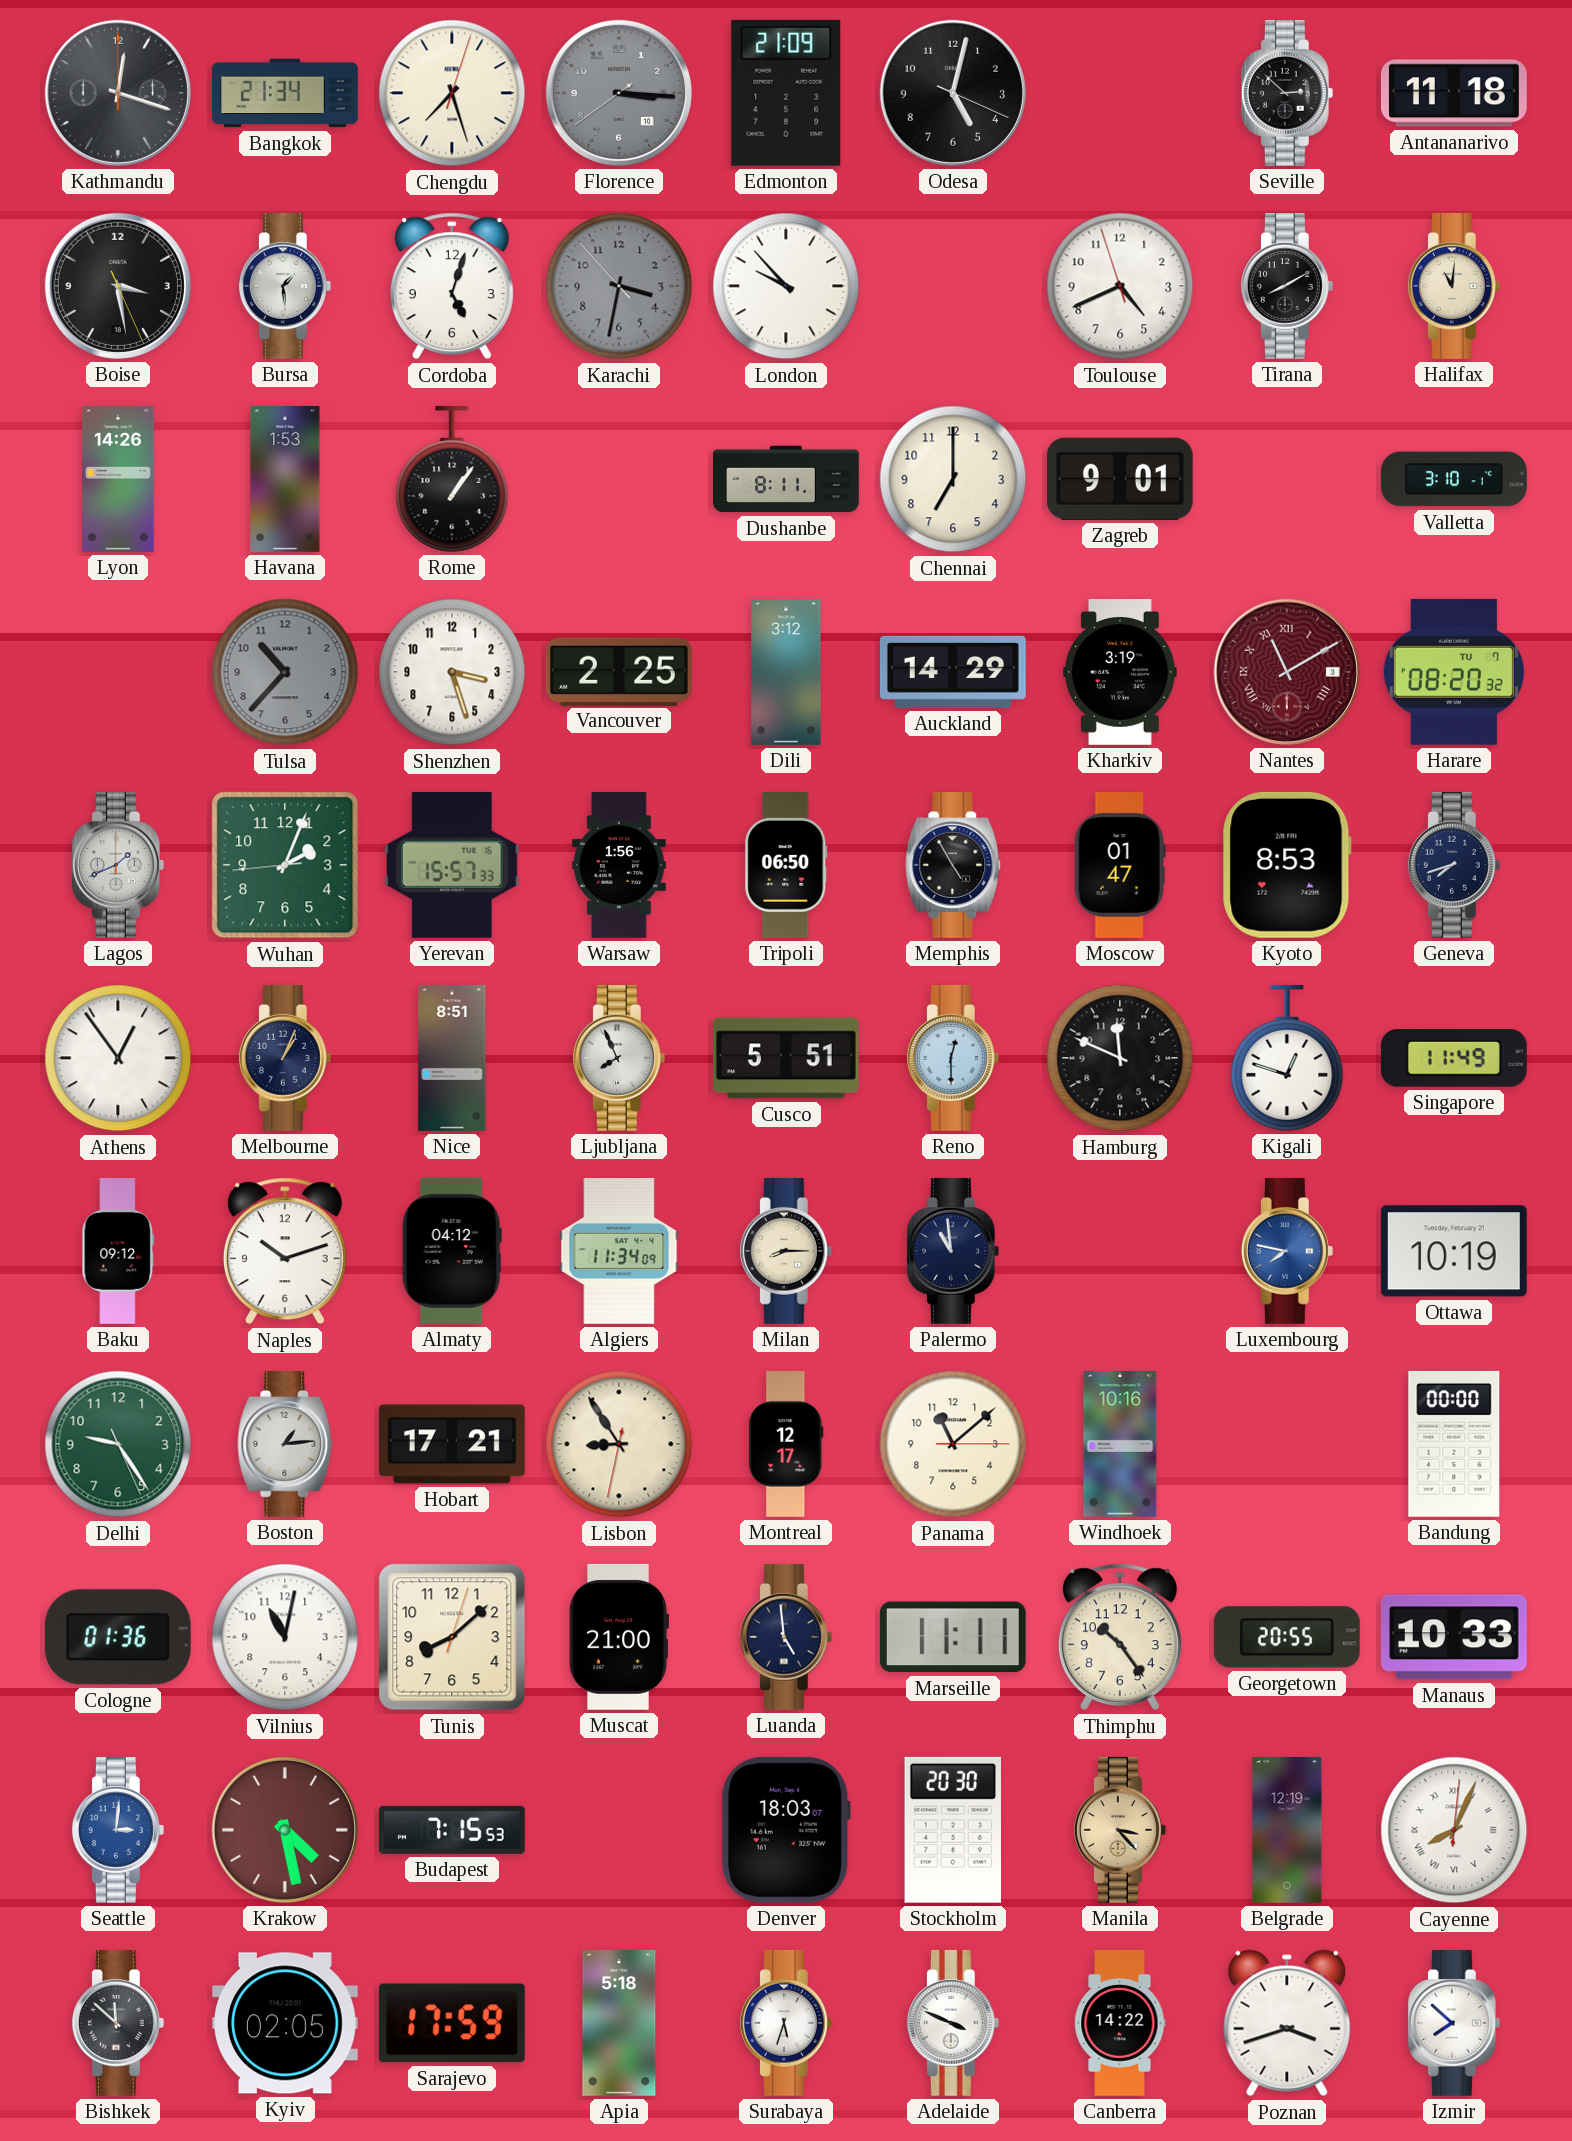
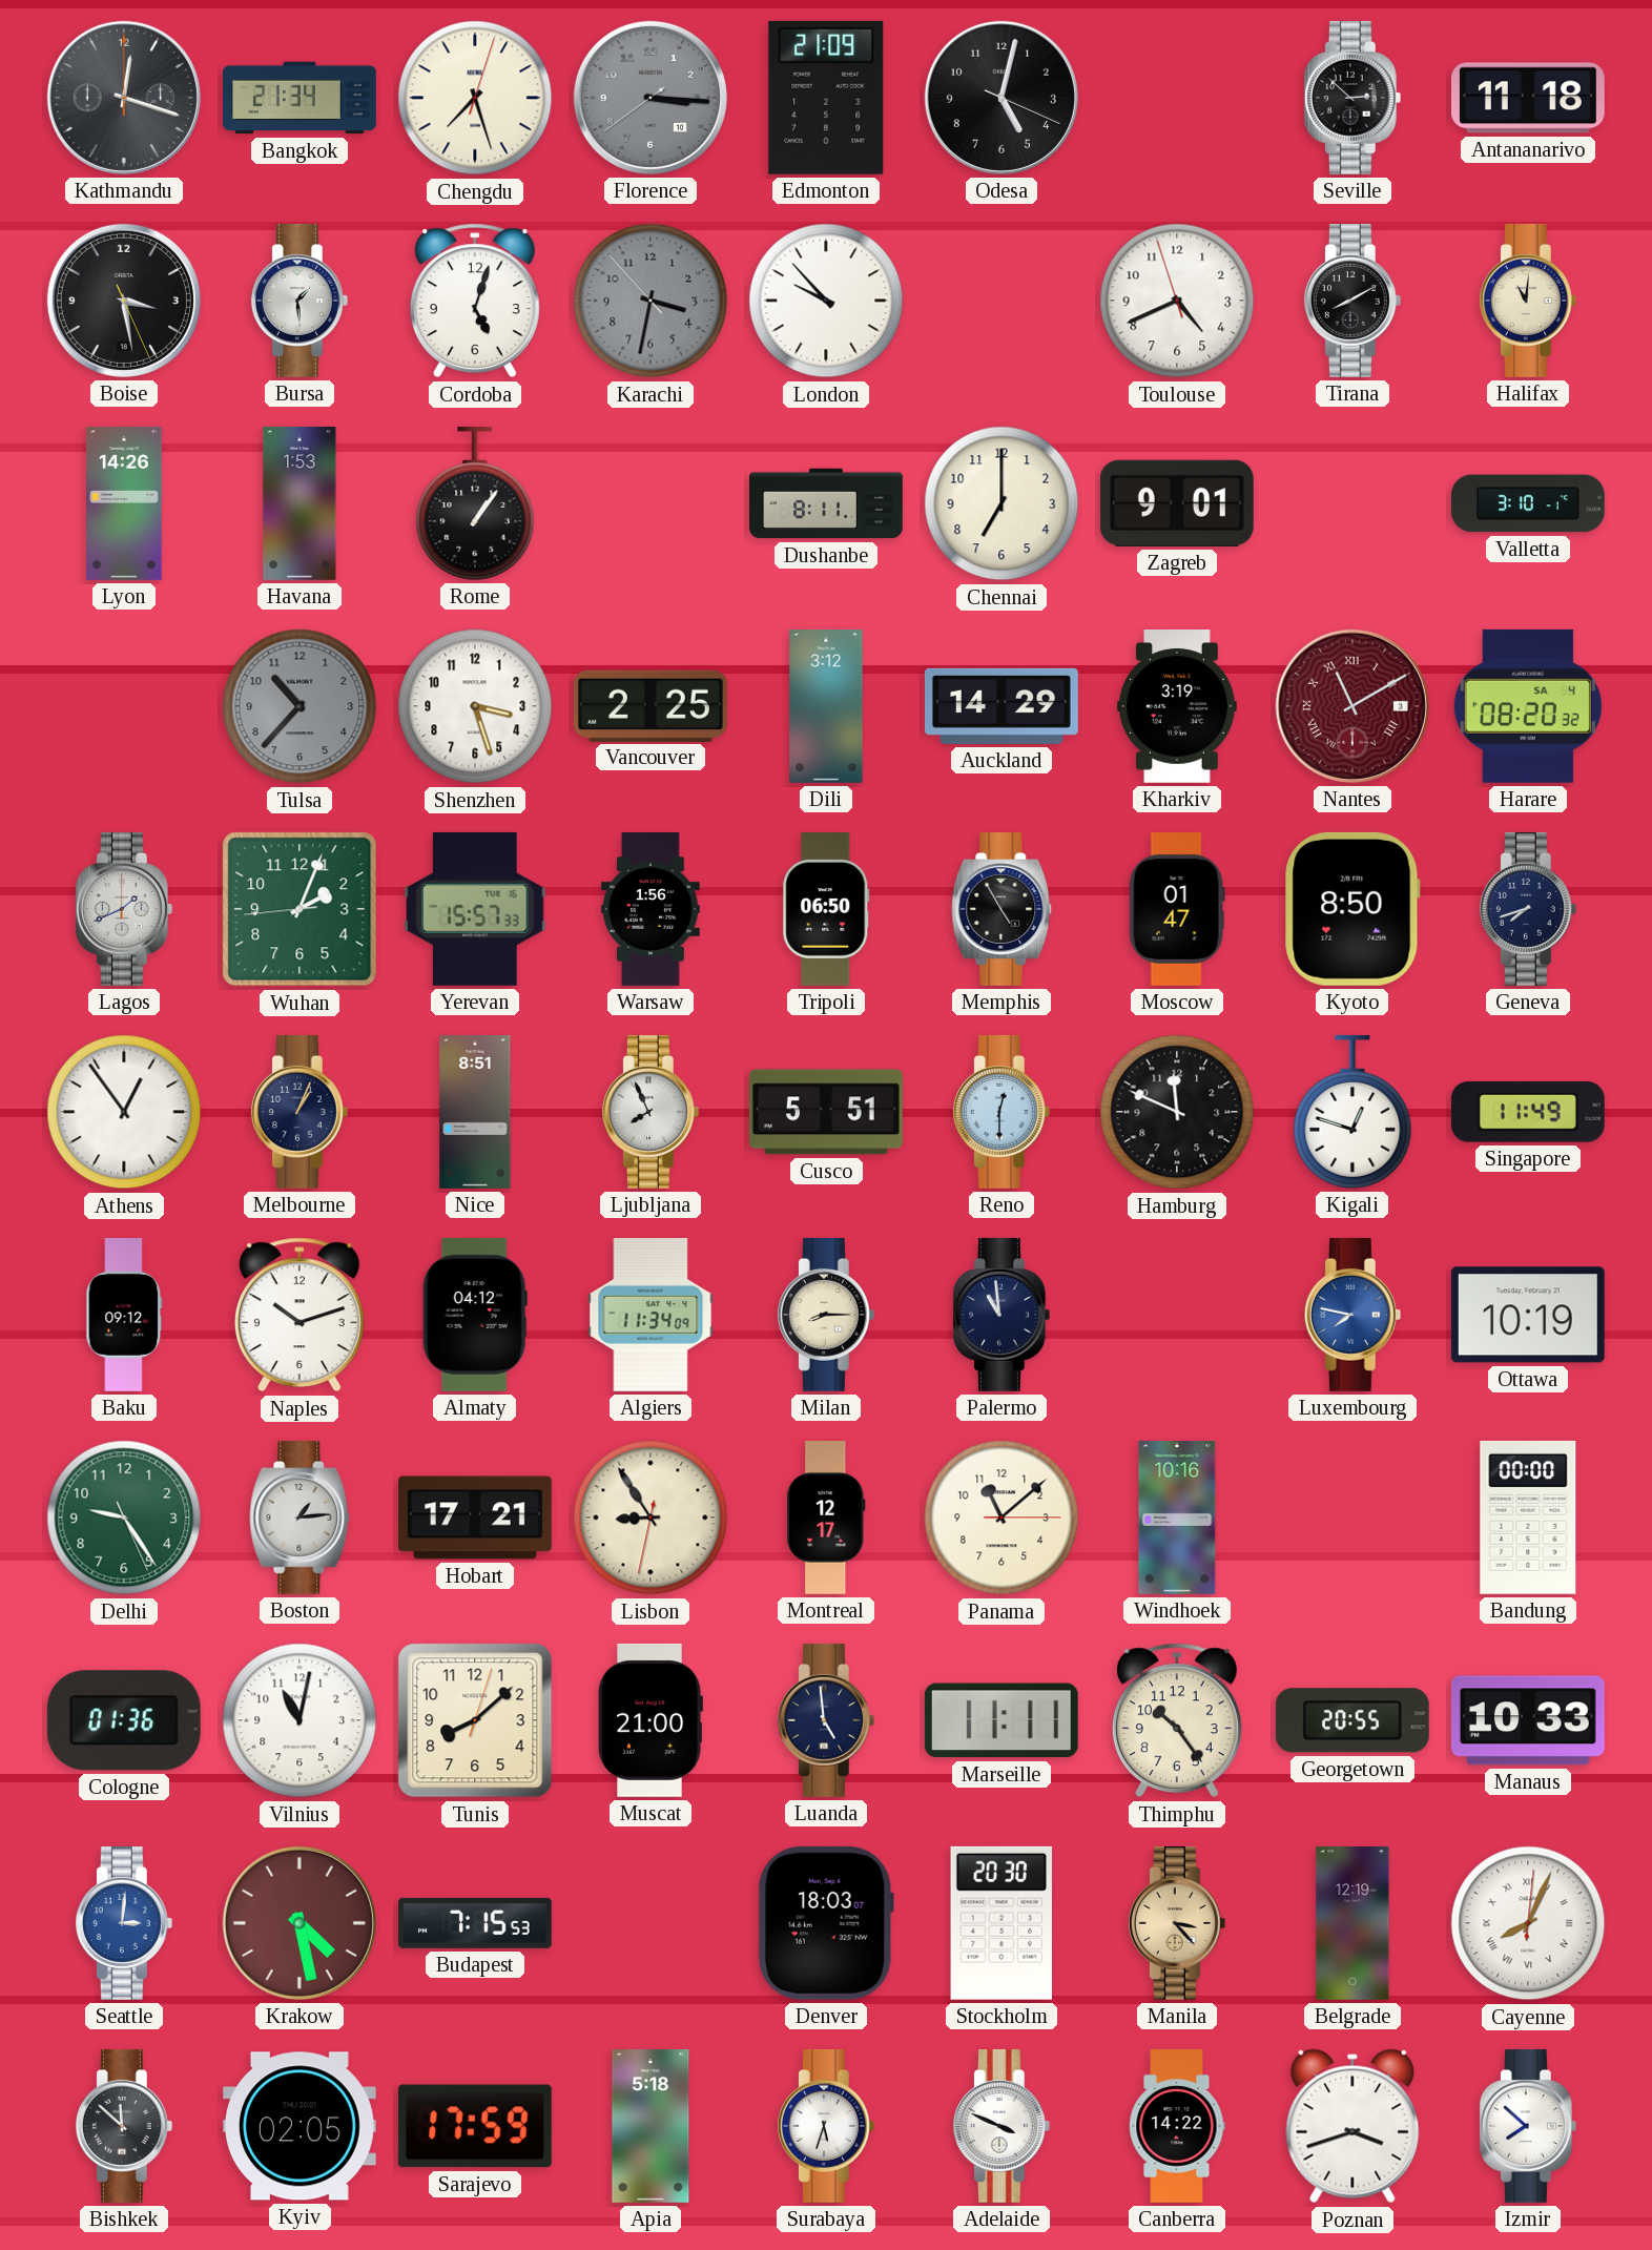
Harare date: TU 7 -> SA 4
Kyoto: 8:53 -> 8:50
